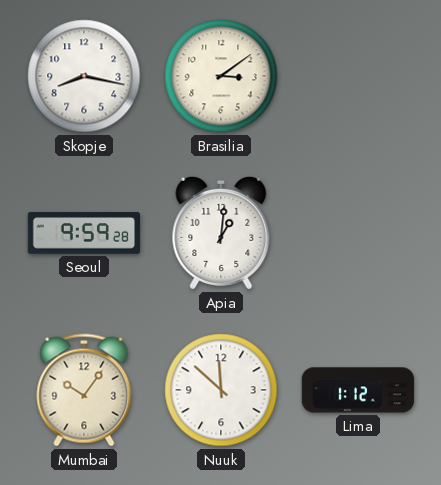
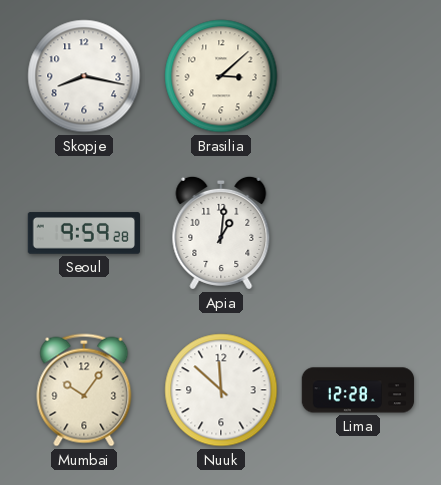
Brasilia: 3:09 -> 3:08
Lima: 1:12 -> 12:28
